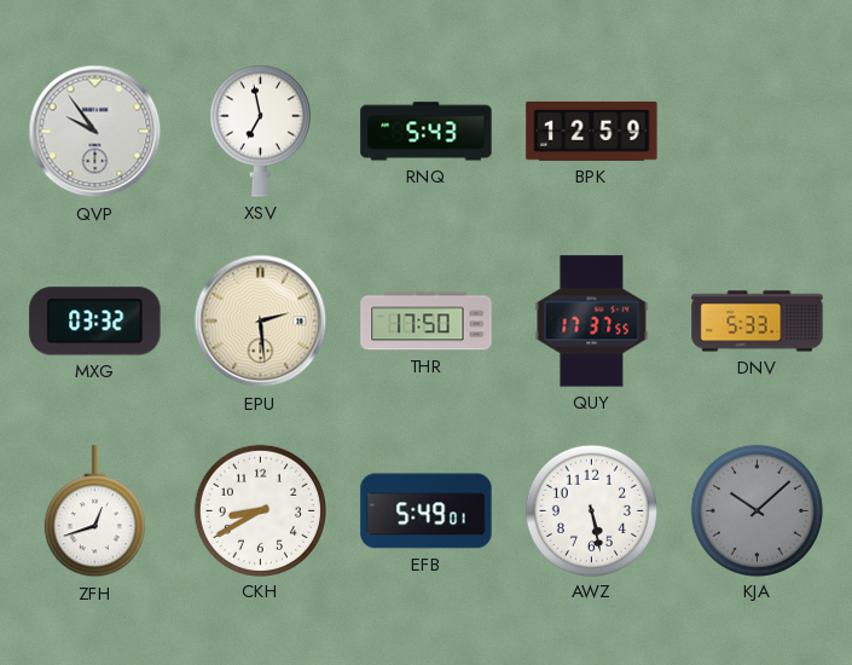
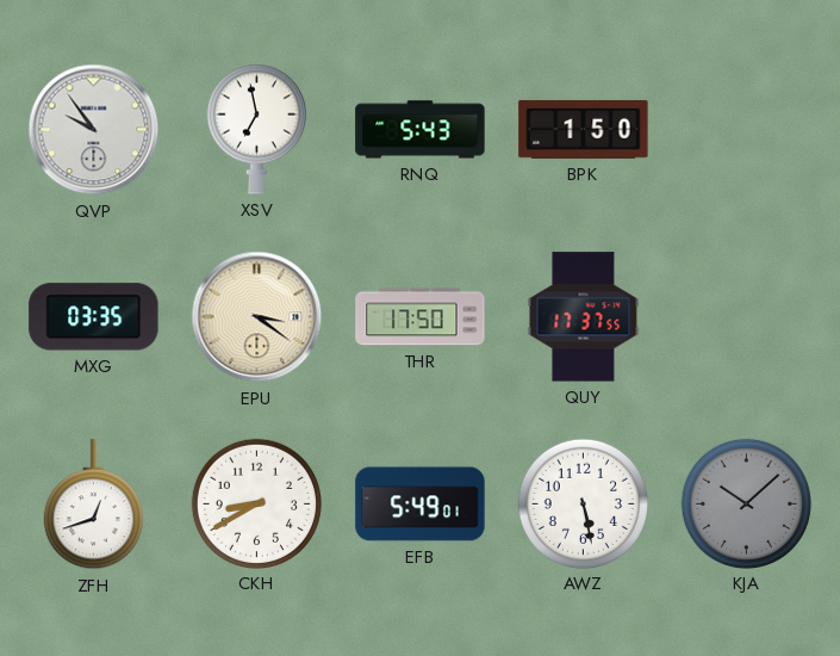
BPK: 12:59 -> 1:50
MXG: 03:32 -> 03:35
EPU: 2:29 -> 3:21
DNV: 5:33 -> none
